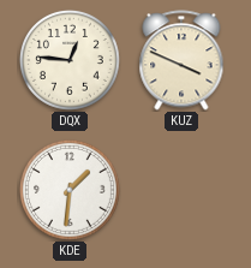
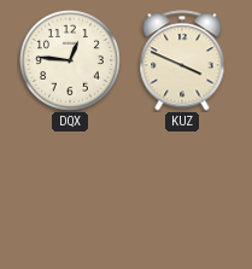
KDE: 1:31 -> none
